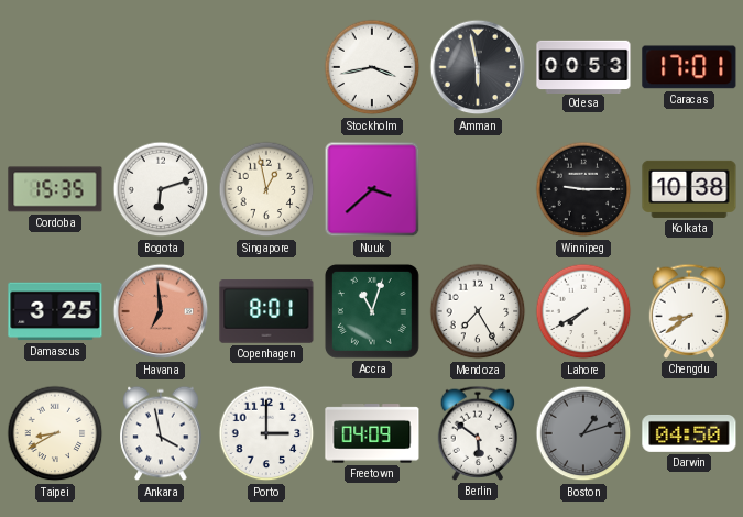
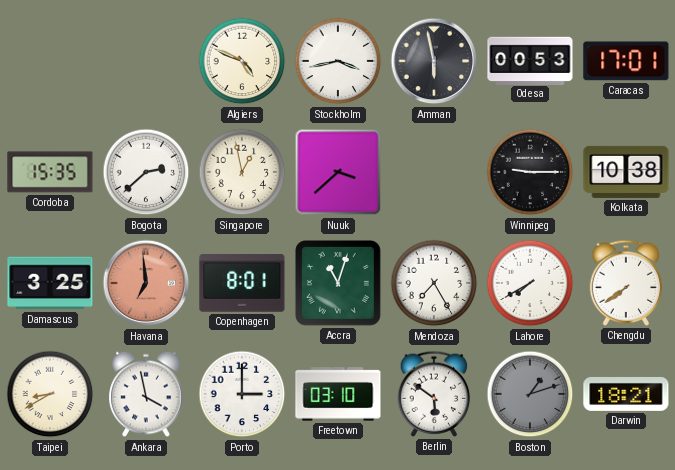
Algiers: none -> 4:49
Bogota: 6:12 -> 2:38
Chengdu: 8:39 -> 7:39
Freetown: 04:09 -> 03:10
Darwin: 04:50 -> 18:21
